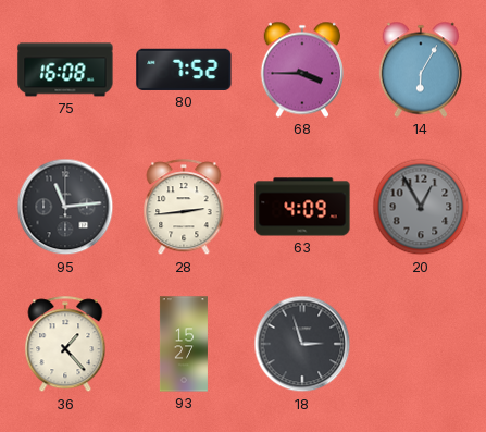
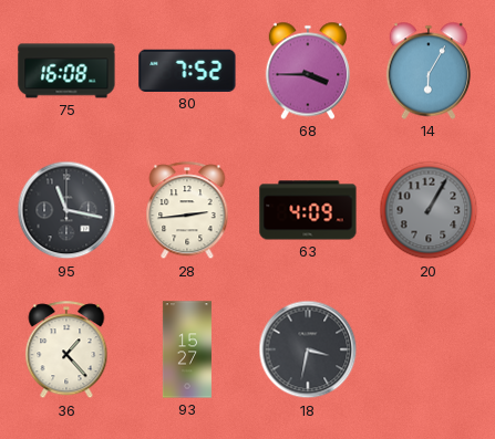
95: 11:14 -> 11:17
20: 12:55 -> 1:05
18: 2:57 -> 3:32
